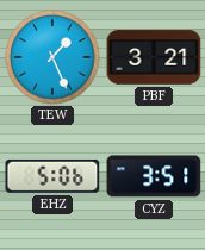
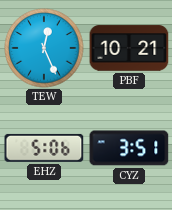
TEW: 1:26 -> 12:26
PBF: 3:21 -> 10:21
